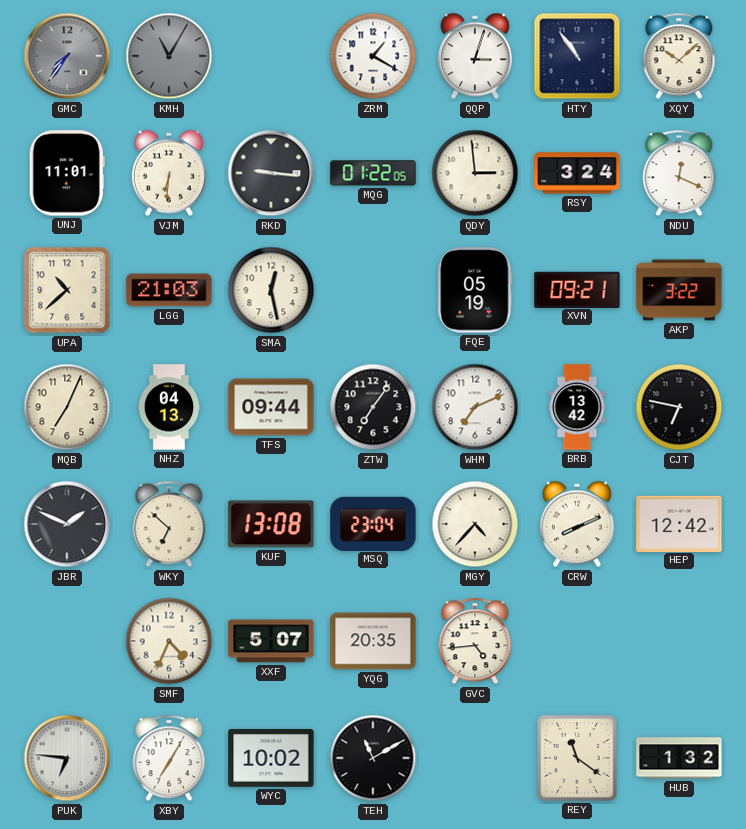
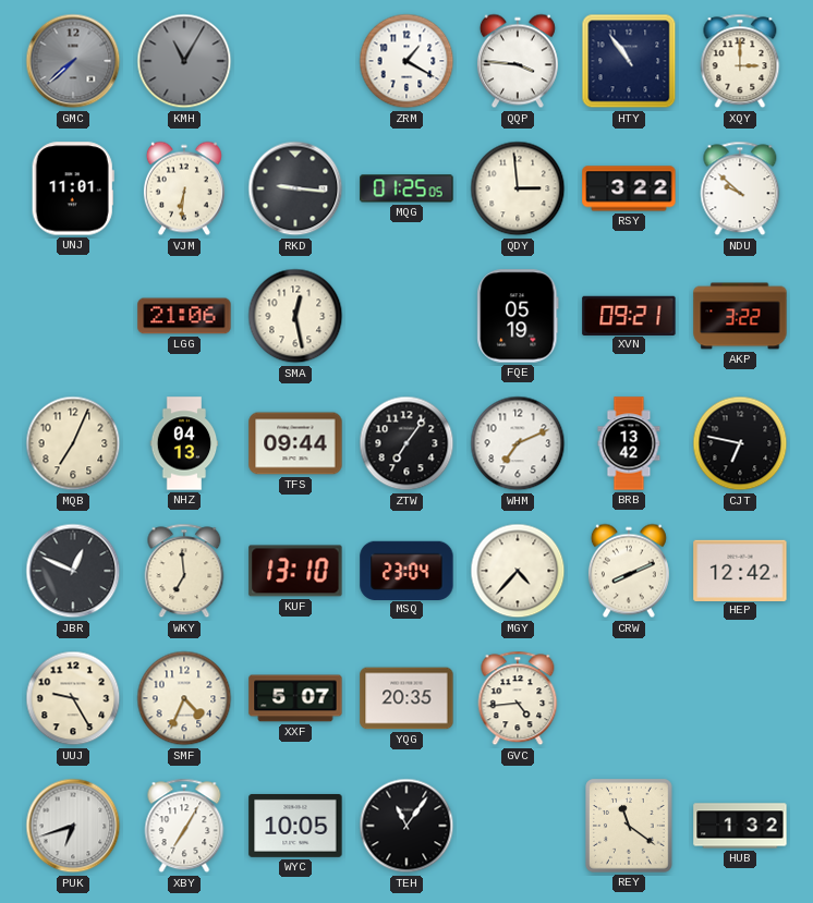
GMC: 7:36 -> 7:38
QQP: 3:03 -> 3:46
XQY: 10:08 -> 3:00
MQG: 01:22 -> 01:25
RSY: 3:24 -> 3:22
NDU: 12:19 -> 9:52
UPA: 10:38 -> none
LGG: 21:03 -> 21:06
JBR: 1:49 -> 12:49
WKY: 6:52 -> 6:59
KUF: 13:08 -> 13:10
UUJ: none -> 9:25
PUK: 6:46 -> 6:42
WYC: 10:02 -> 10:05
TEH: 11:10 -> 11:06
